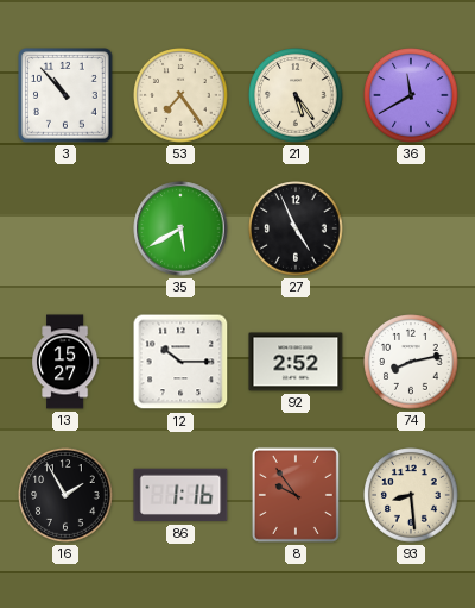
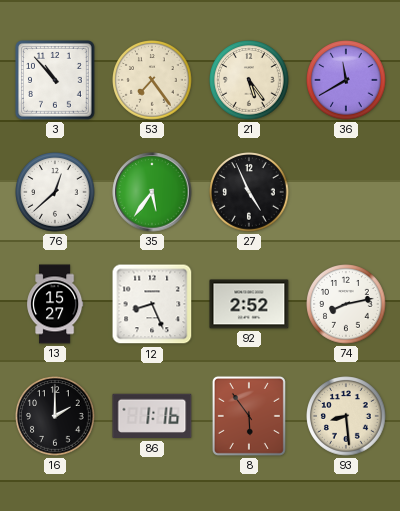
76: none -> 12:38
35: 5:40 -> 5:36
12: 10:15 -> 8:26
16: 1:55 -> 2:00
8: 9:54 -> 5:54
